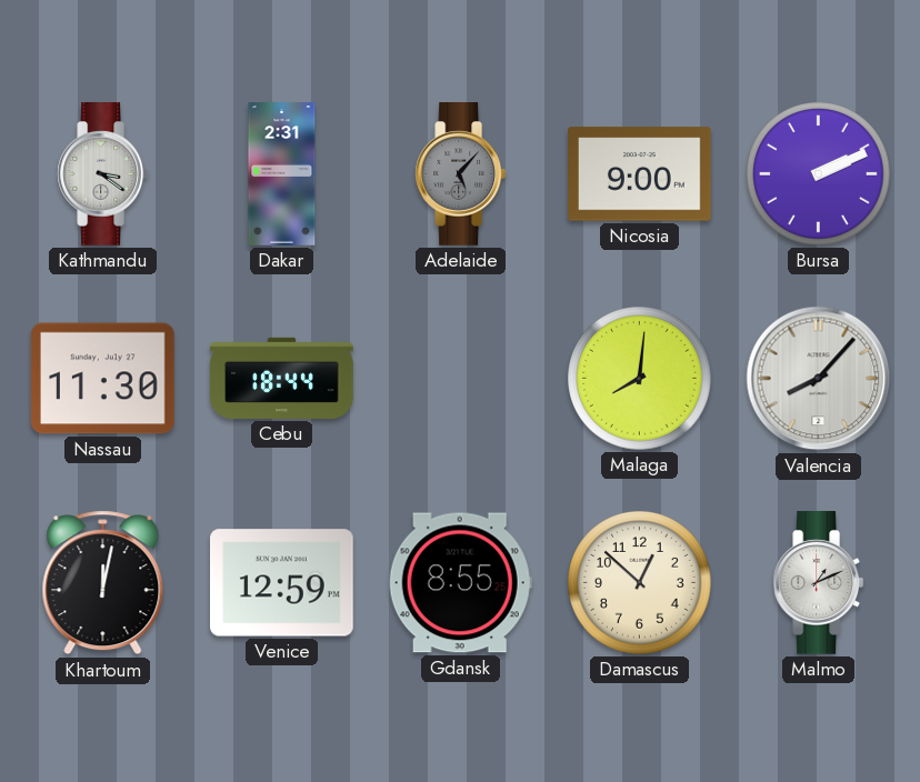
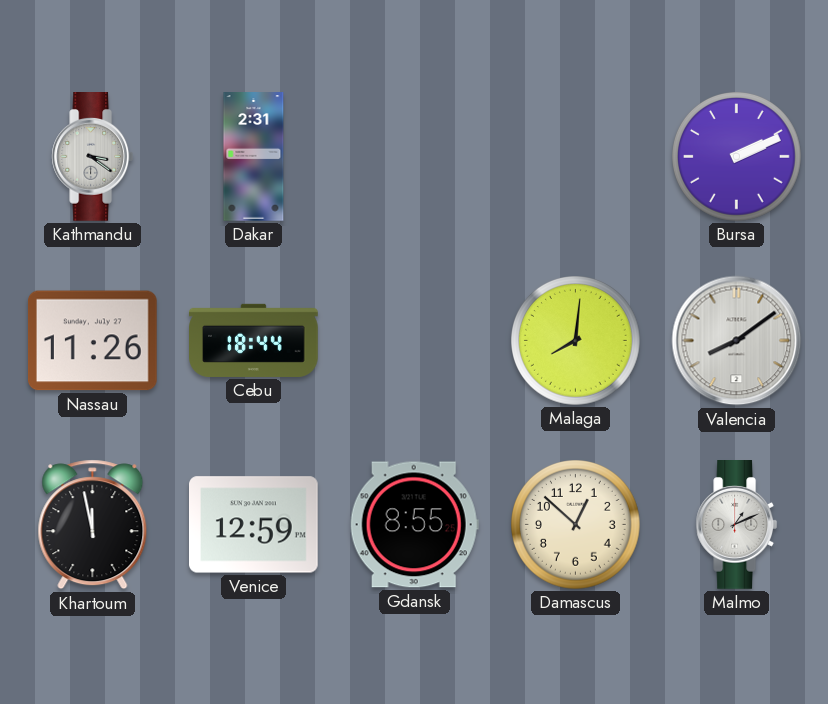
Adelaide: 5:07 -> none
Nicosia: 9:00 -> none
Nassau: 11:30 -> 11:26
Valencia: 8:07 -> 8:09
Khartoum: 12:02 -> 11:58
